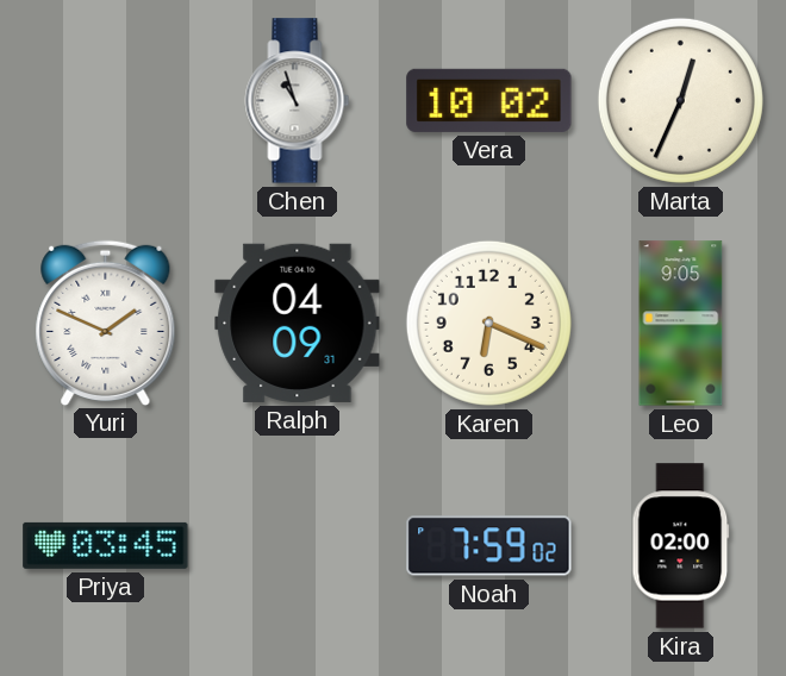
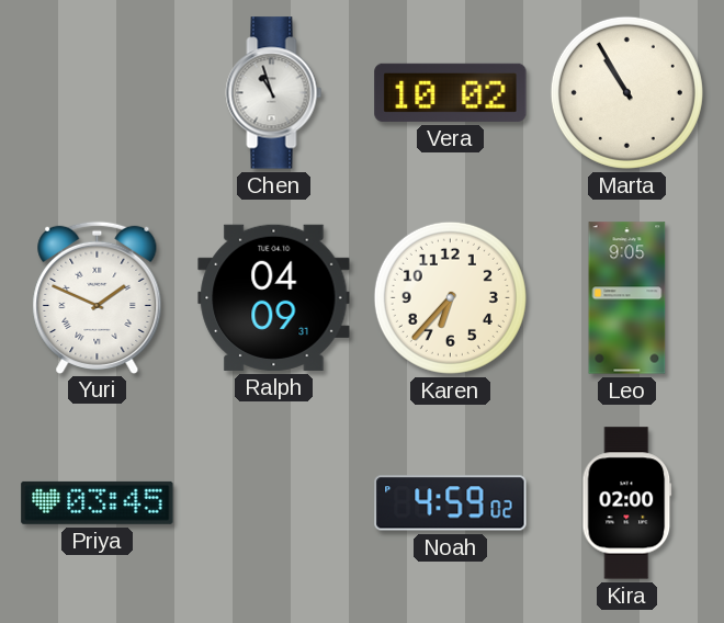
Marta: 12:34 -> 10:55
Karen: 6:19 -> 6:37
Noah: 7:59 -> 4:59
